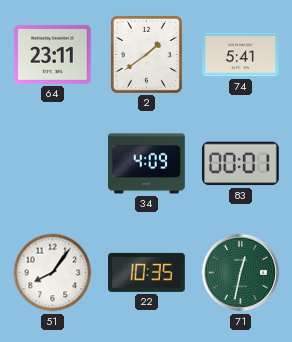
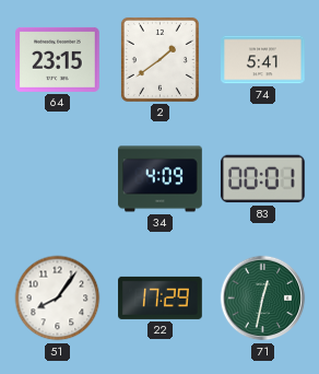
64: 23:11 -> 23:15
22: 10:35 -> 17:29
